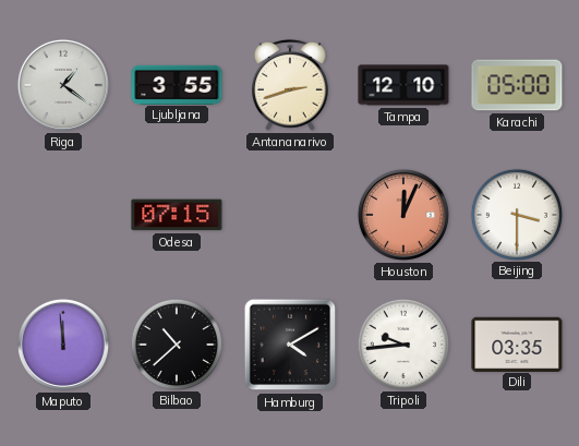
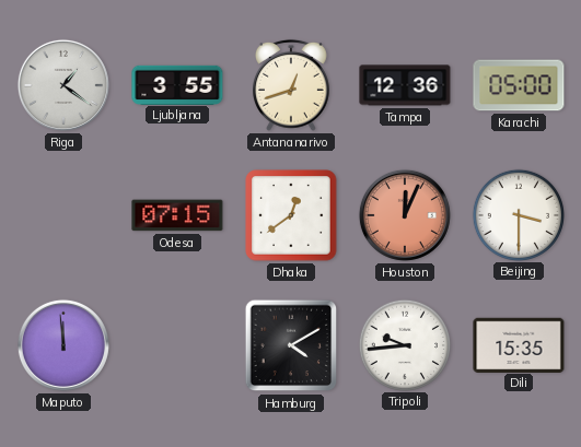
Antananarivo: 2:42 -> 12:42
Tampa: 12:10 -> 12:36
Dhaka: none -> 12:39
Bilbao: 10:38 -> none
Dili: 03:35 -> 15:35
